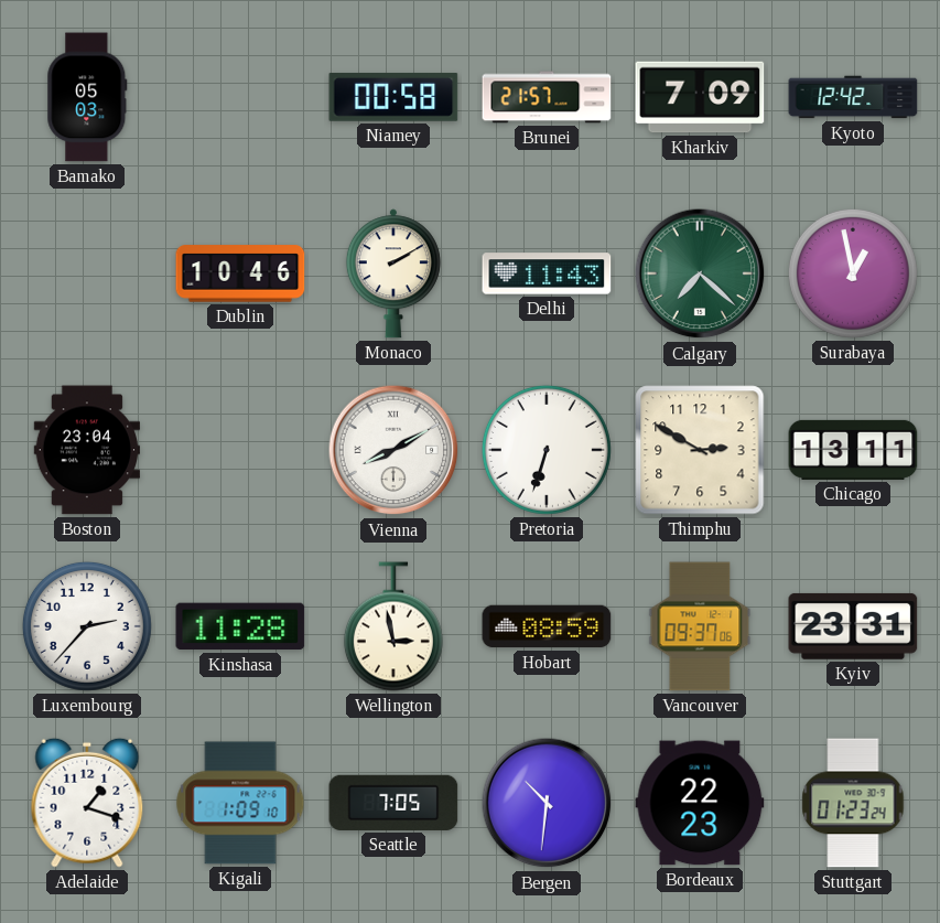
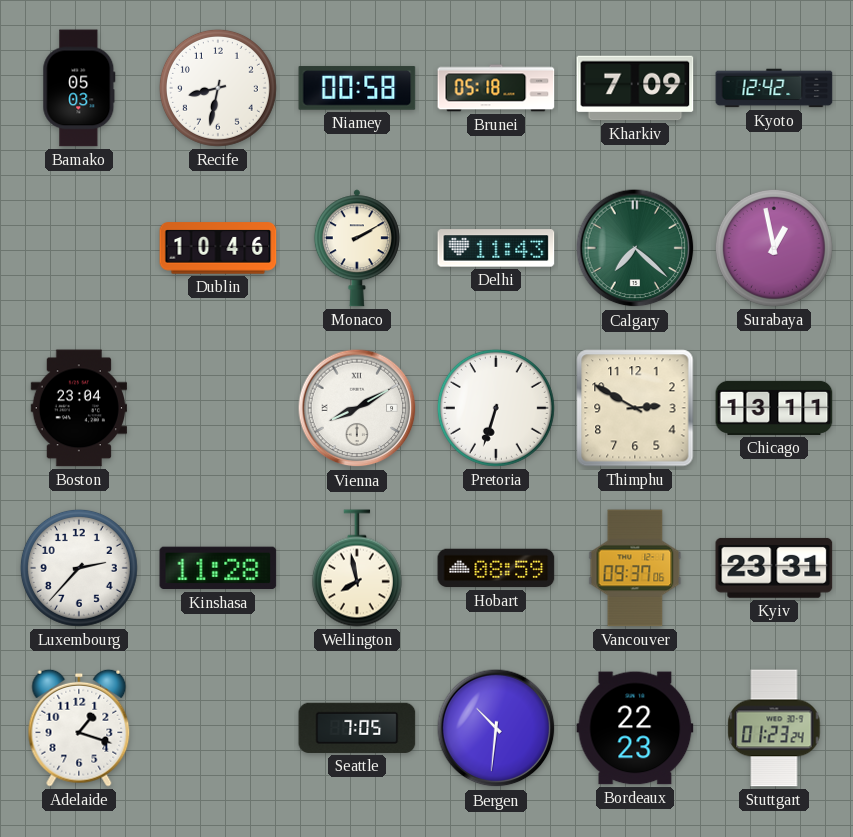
Recife: none -> 8:32
Brunei: 21:57 -> 05:18
Wellington: 2:58 -> 7:58
Kigali: 1:09 -> none
